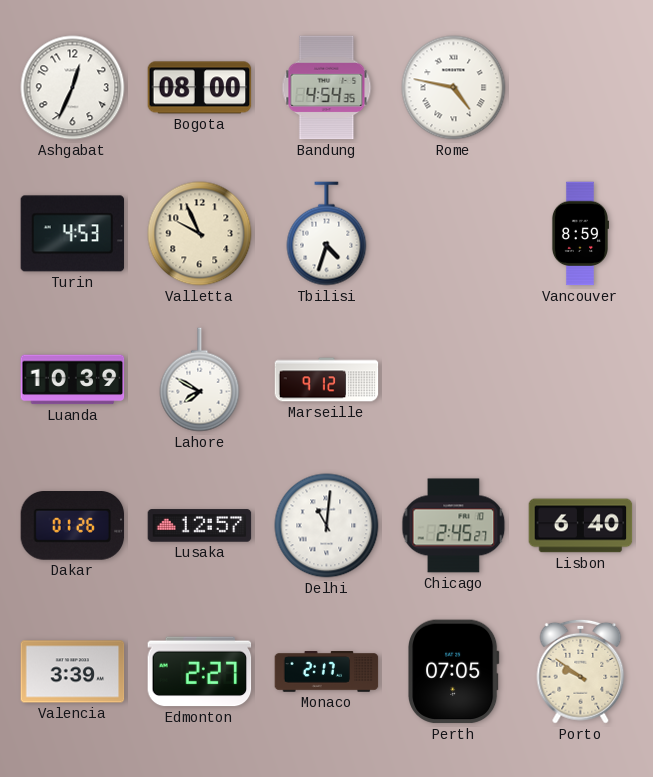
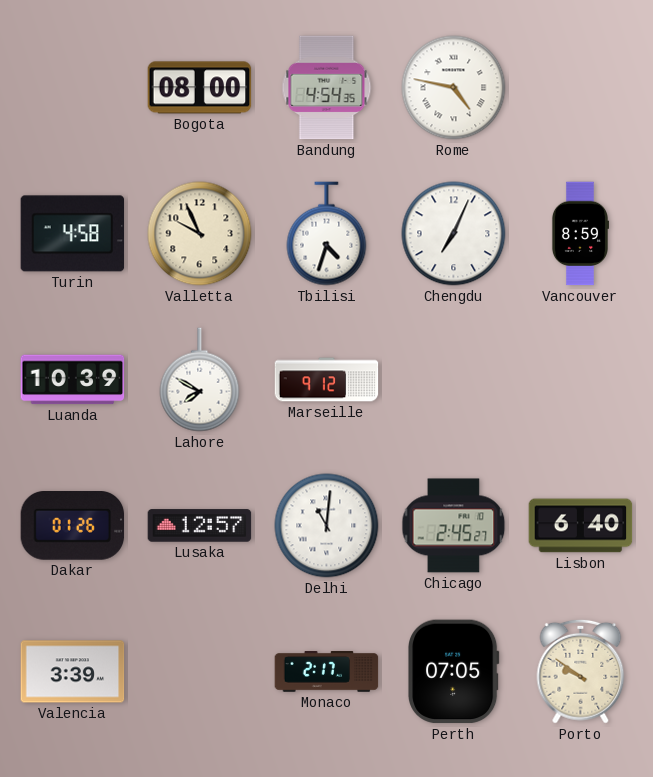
Ashgabat: 12:34 -> none
Turin: 4:53 -> 4:58
Chengdu: none -> 7:04
Edmonton: 2:27 -> none
